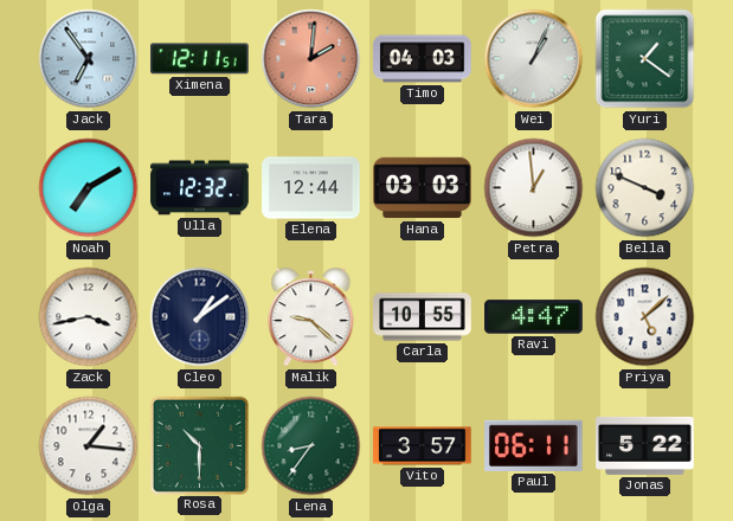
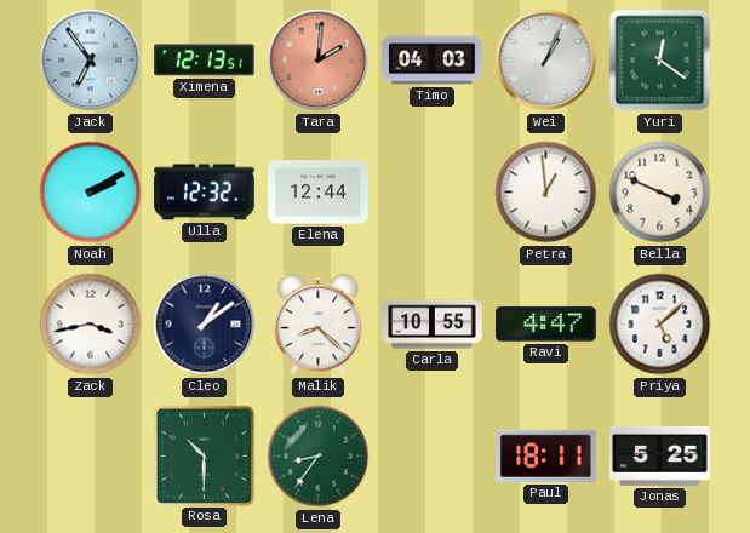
Ximena: 12:11 -> 12:13
Yuri: 1:21 -> 12:21
Noah: 7:10 -> 2:10
Hana: 03:03 -> none
Malik: 9:22 -> 8:22
Olga: 1:16 -> none
Vito: 3:57 -> none
Paul: 06:11 -> 18:11
Jonas: 5:22 -> 5:25
